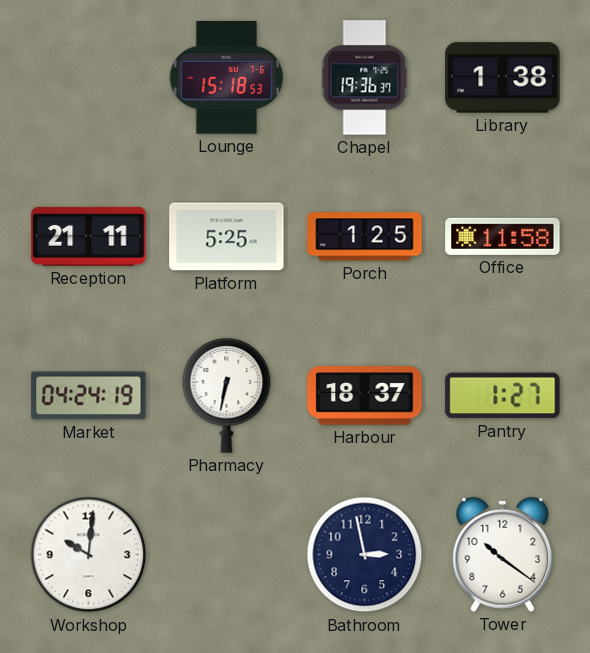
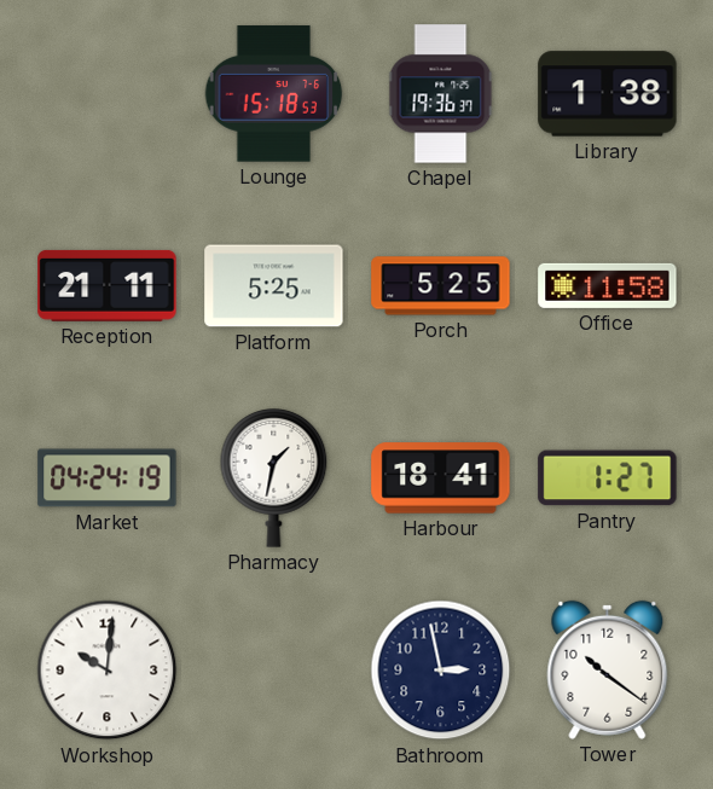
Porch: 1:25 -> 5:25
Pharmacy: 6:32 -> 1:32
Harbour: 18:37 -> 18:41
